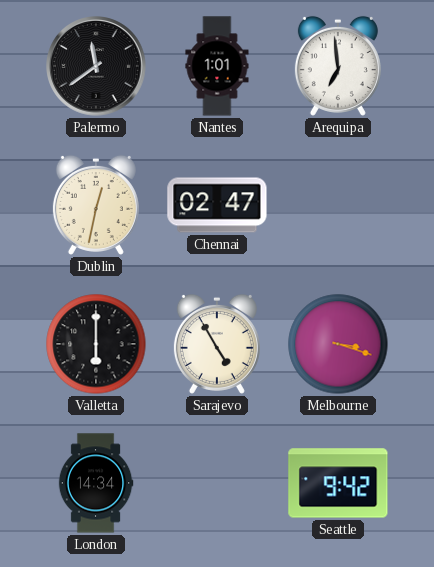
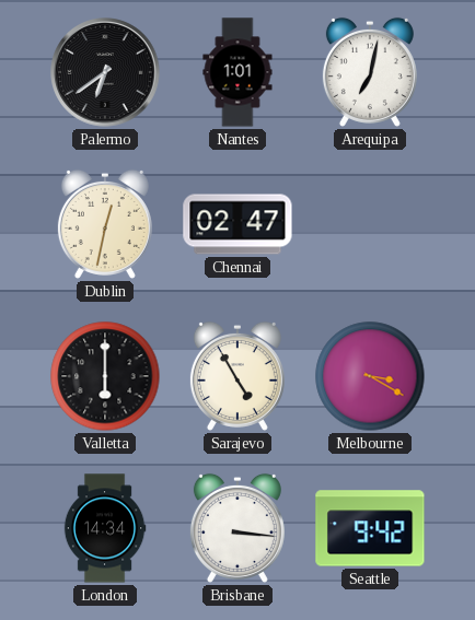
Palermo: 11:39 -> 6:39
Arequipa: 6:59 -> 7:02
Melbourne: 3:18 -> 3:20
Brisbane: none -> 3:16
